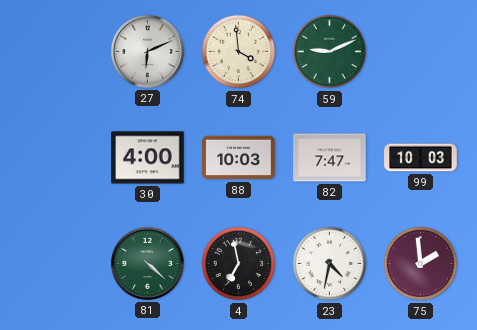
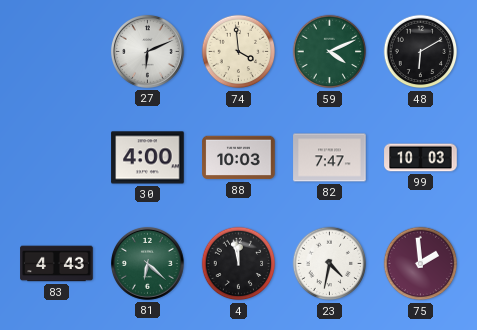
59: 9:11 -> 4:11
48: none -> 6:10
83: none -> 4:43
81: 4:22 -> 6:22
4: 6:58 -> 11:58
